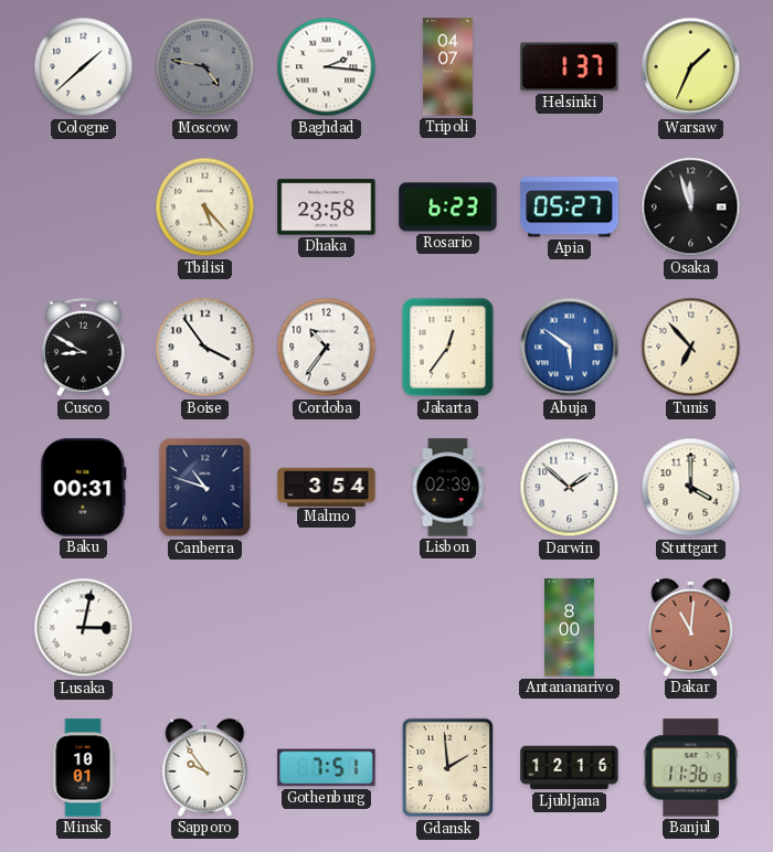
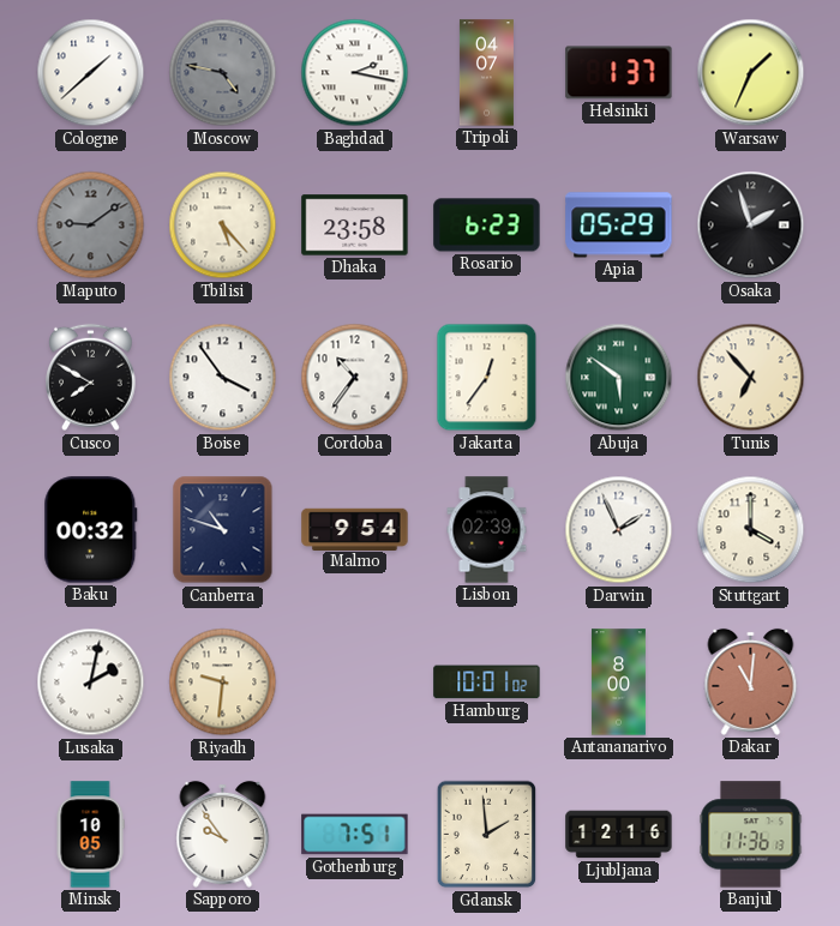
Baghdad: 2:16 -> 2:17
Maputo: none -> 9:09
Apia: 05:27 -> 05:29
Osaka: 11:57 -> 1:57
Cusco: 8:50 -> 7:50
Abuja dial: blue -> green
Baku: 00:31 -> 00:32
Malmo: 3:54 -> 9:54
Darwin: 1:52 -> 1:56
Lusaka: 3:02 -> 2:02
Riyadh: none -> 9:31
Hamburg: none -> 10:01
Minsk: 10:01 -> 10:05
